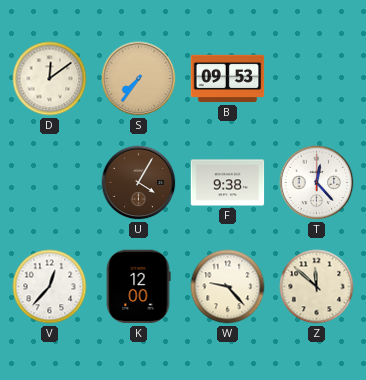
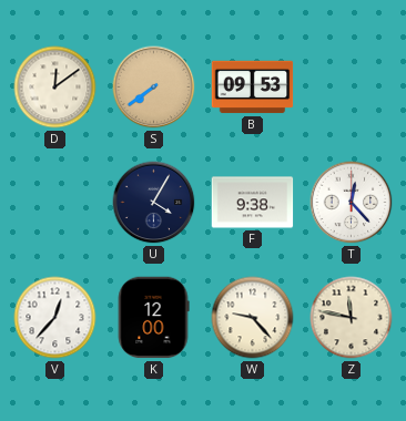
S: 7:36 -> 7:39
U dial: brown -> navy
Z: 11:52 -> 11:47
